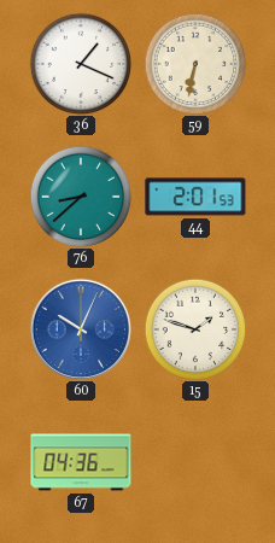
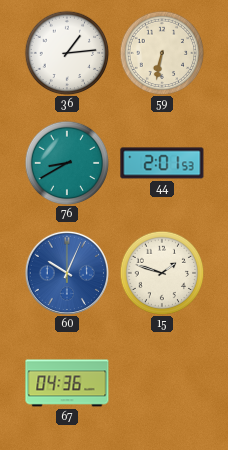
36: 1:19 -> 1:14
76: 8:38 -> 8:40
